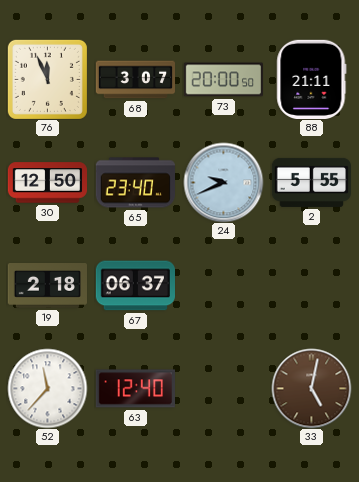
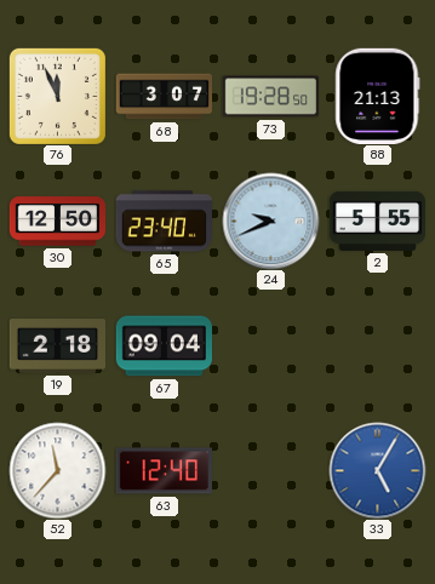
73: 20:00 -> 19:28
88: 21:11 -> 21:13
67: 06:37 -> 09:04
33: 5:02 -> 5:05
33 dial: brown -> blue
